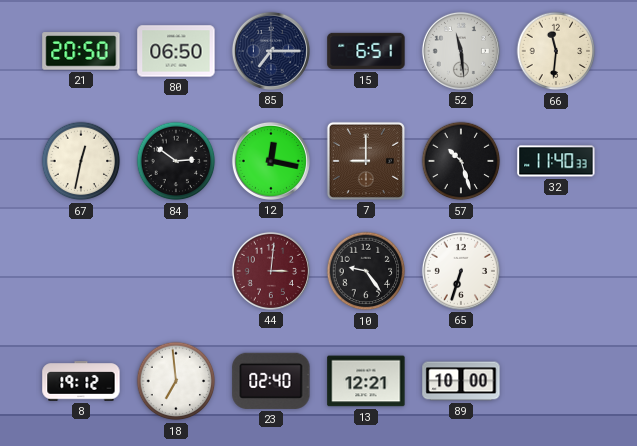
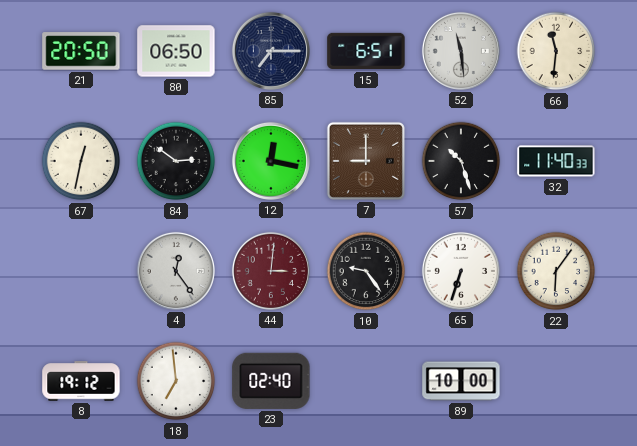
4: none -> 12:24
22: none -> 6:06
13: 12:21 -> none
